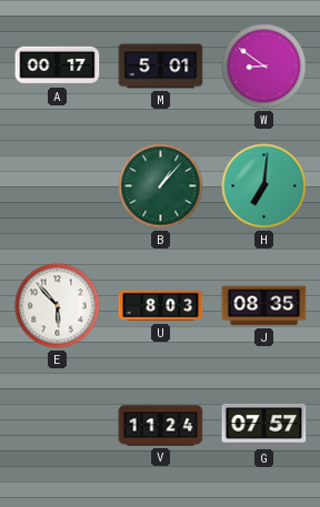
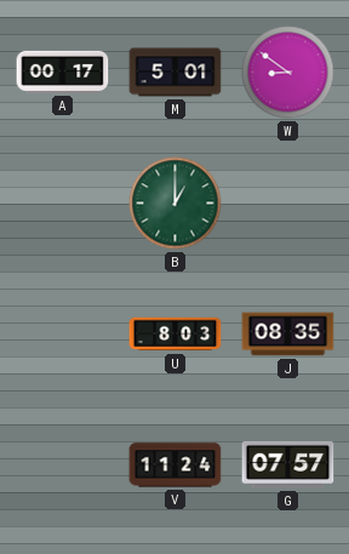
B: 1:07 -> 1:00
H: 7:01 -> none
E: 5:53 -> none
